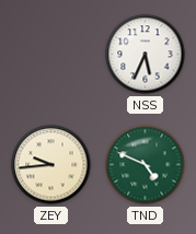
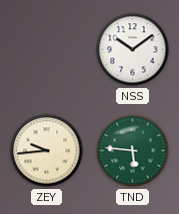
NSS: 5:34 -> 10:09
TND: 4:49 -> 5:46
